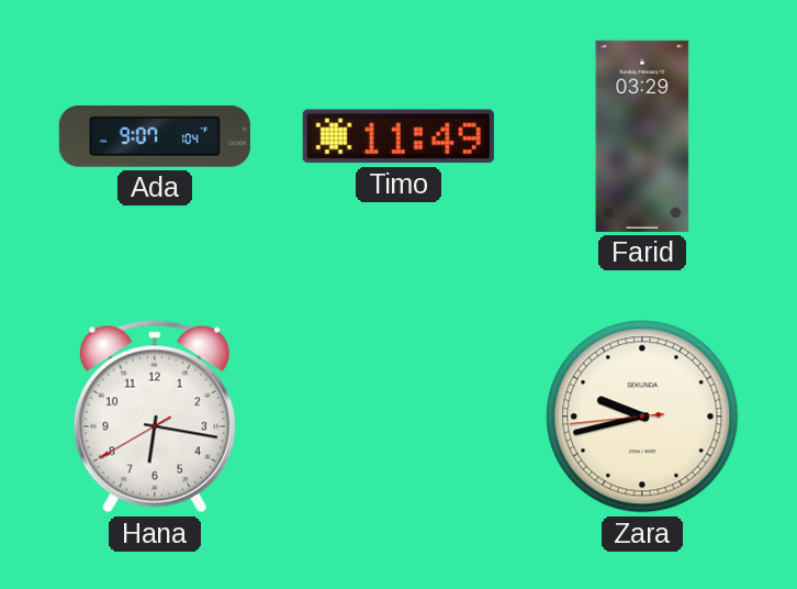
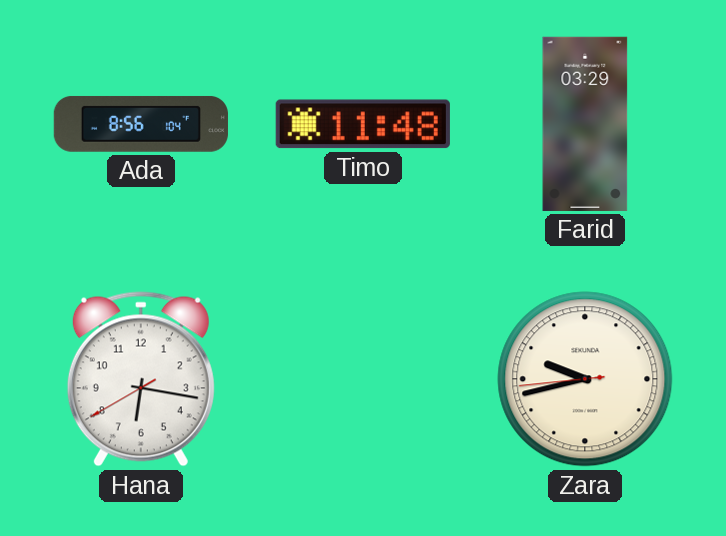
Ada: 9:07 -> 8:56
Timo: 11:49 -> 11:48
